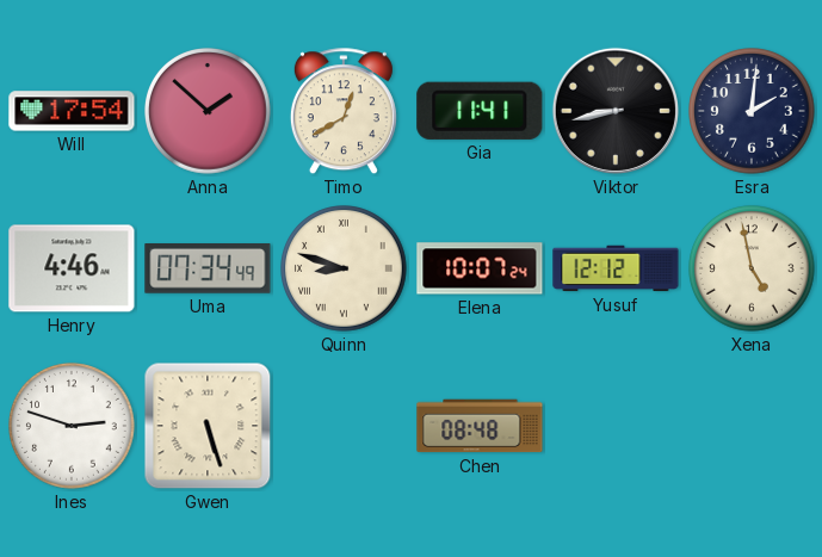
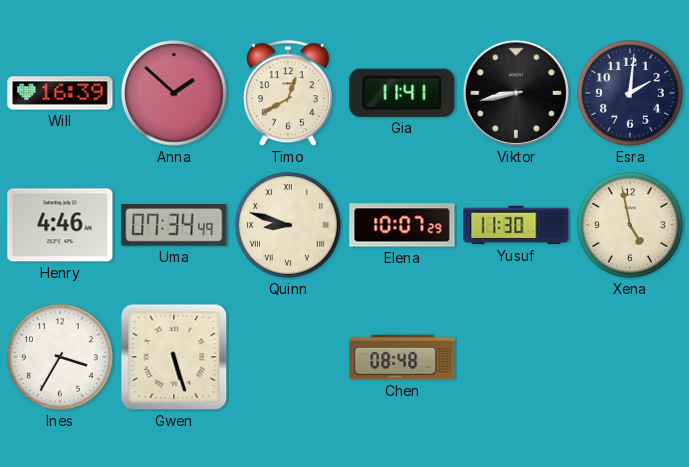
Will: 17:54 -> 16:39
Elena: 10:07:24 -> 10:07:29
Yusuf: 12:12 -> 11:30
Ines: 2:48 -> 3:35
